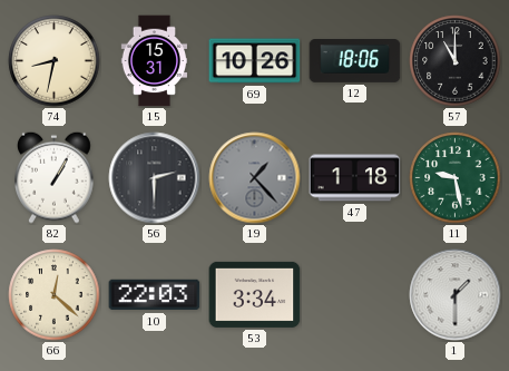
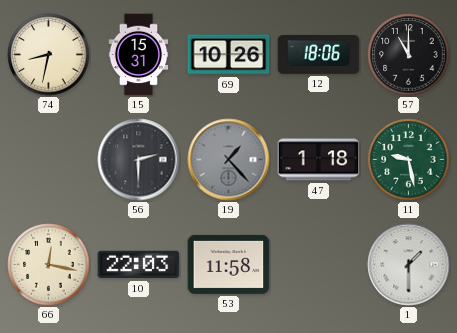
82: 1:05 -> none
66: 12:22 -> 12:17
53: 3:34 -> 11:58
